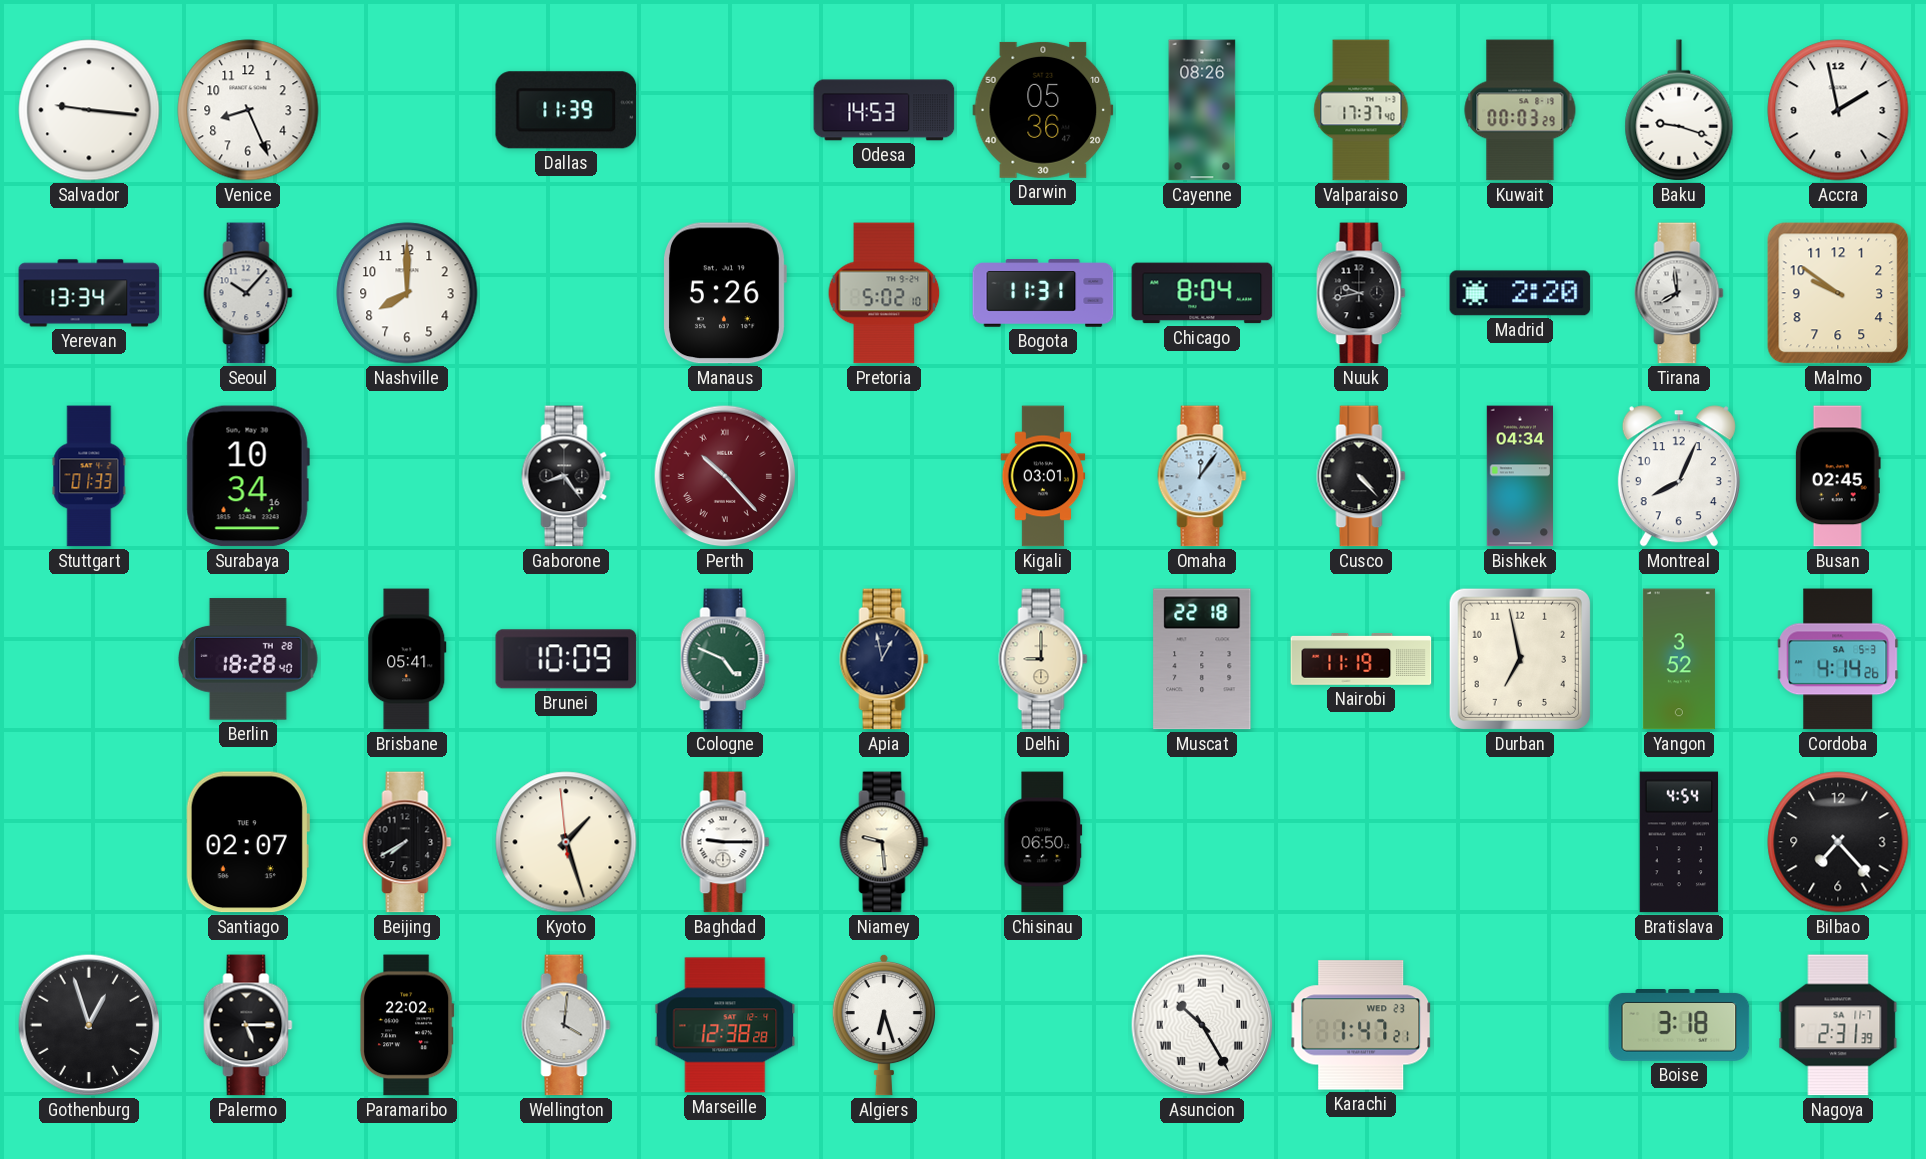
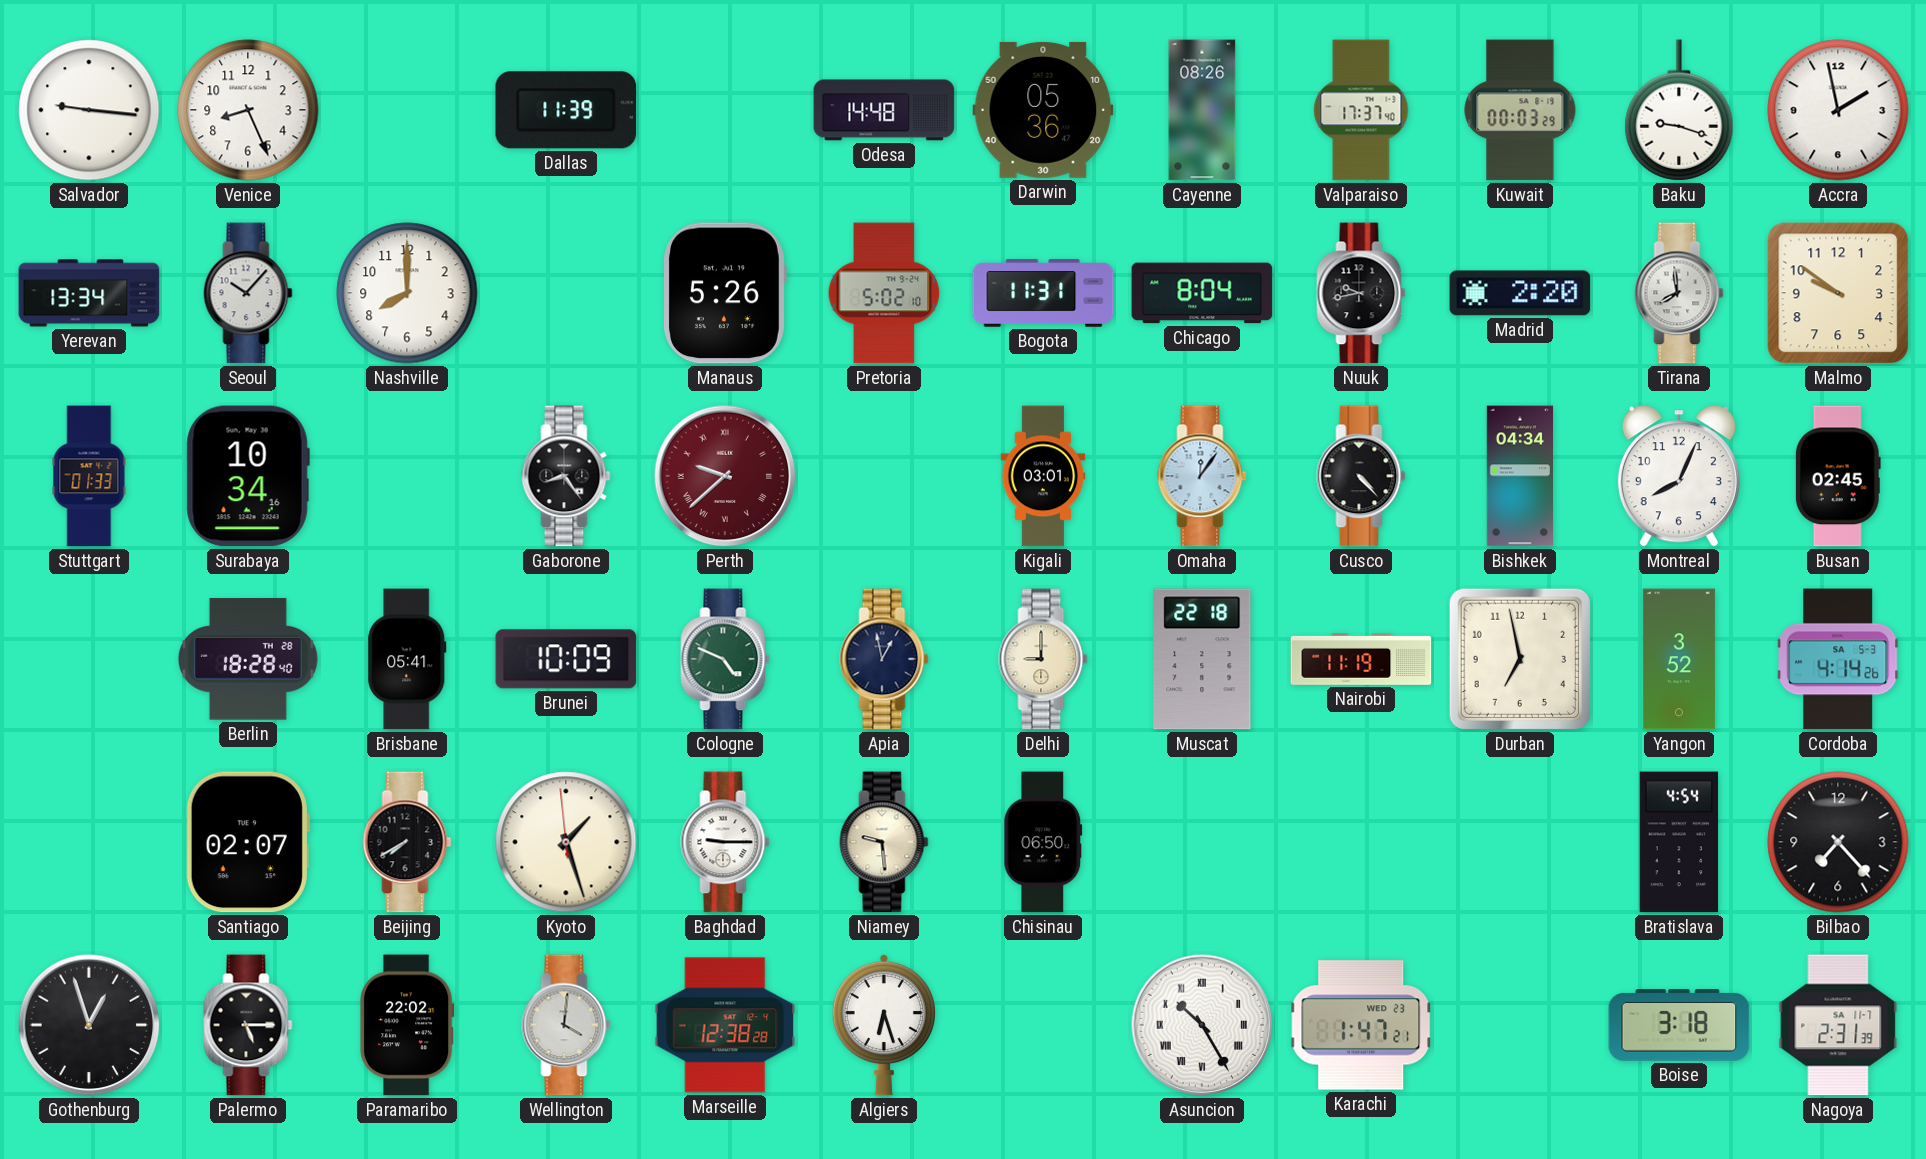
Odesa: 14:53 -> 14:48
Perth: 10:23 -> 9:38
